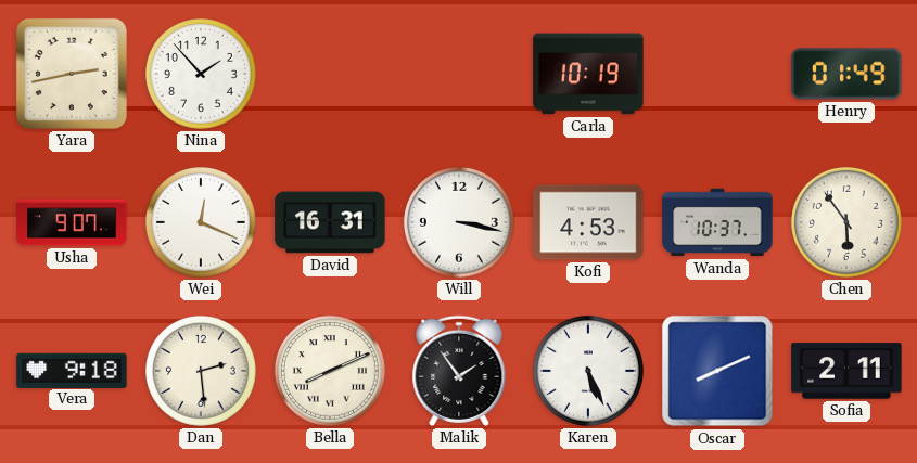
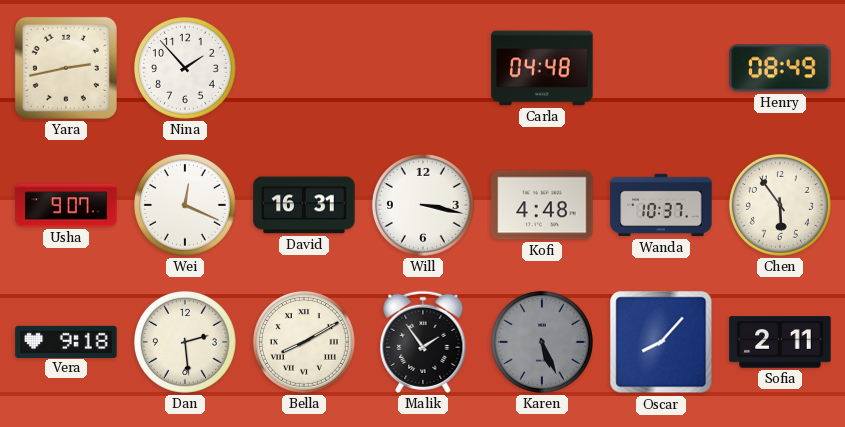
Carla: 10:19 -> 04:48
Henry: 01:49 -> 08:49
Kofi: 4:53 -> 4:48
Bella: 8:11 -> 8:10
Karen dial: white -> grey
Oscar: 8:11 -> 8:07
